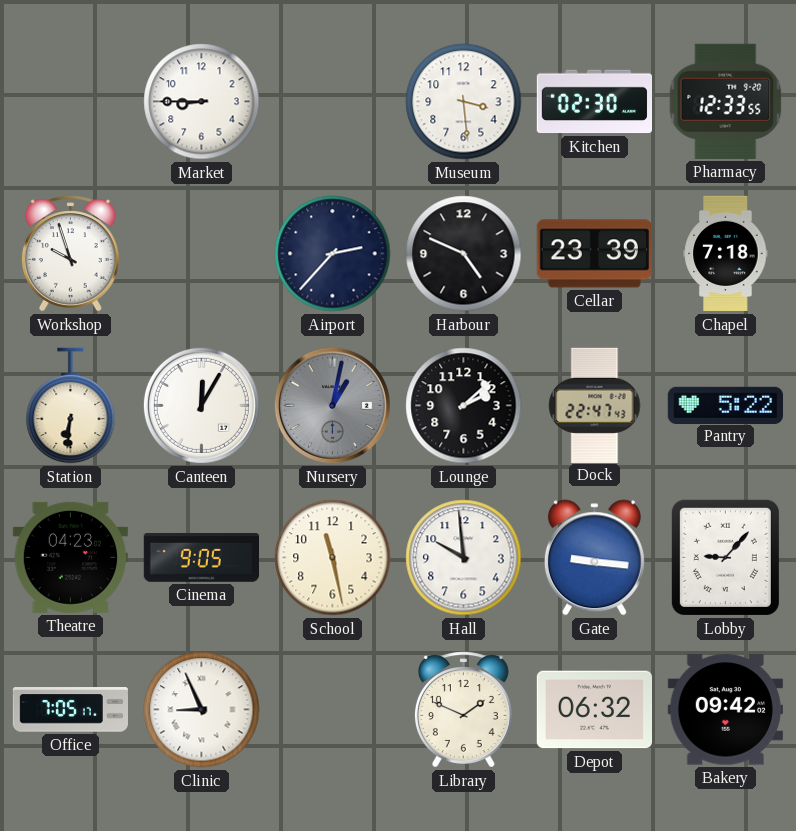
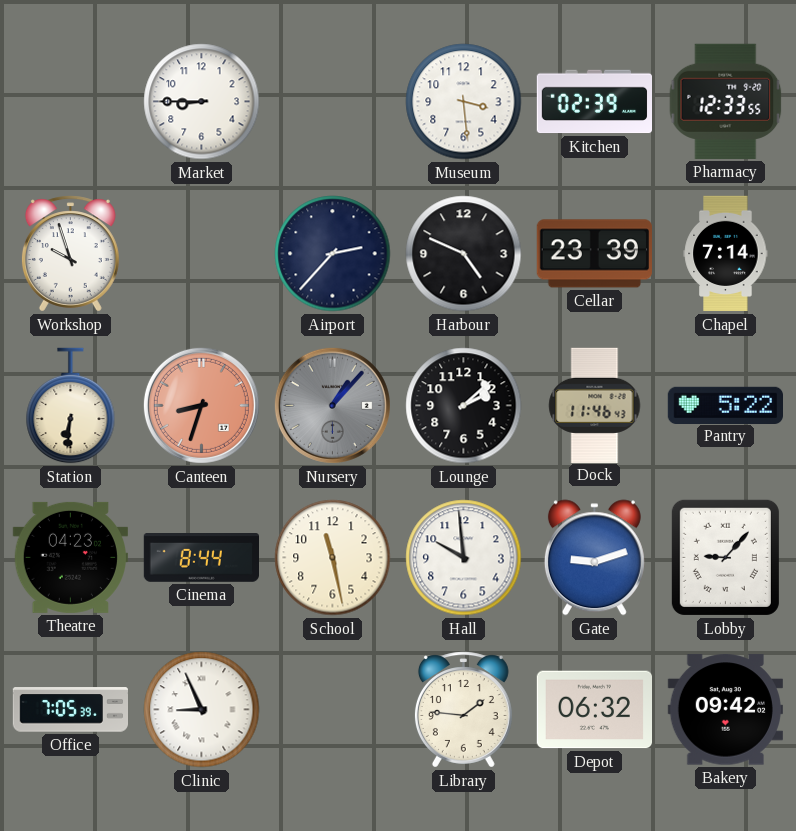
Kitchen: 02:30 -> 02:39
Chapel: 7:18 -> 7:14
Canteen: 12:05 -> 8:33
Canteen dial: white -> salmon
Nursery: 1:02 -> 1:07
Dock: 22:47 -> 11:46
Cinema: 9:05 -> 8:44
Gate: 9:16 -> 9:12
Office: 7:05:17 -> 7:05:39
Library: 1:49 -> 1:46
